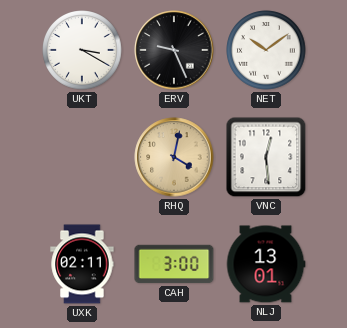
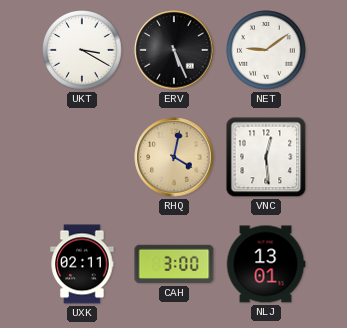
ERV: 9:26 -> 5:26
NET: 10:09 -> 9:09
